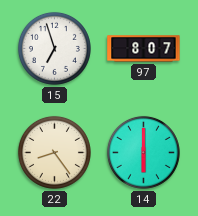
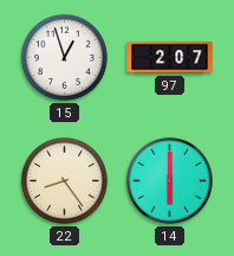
15: 6:57 -> 12:57
97: 8:07 -> 2:07
